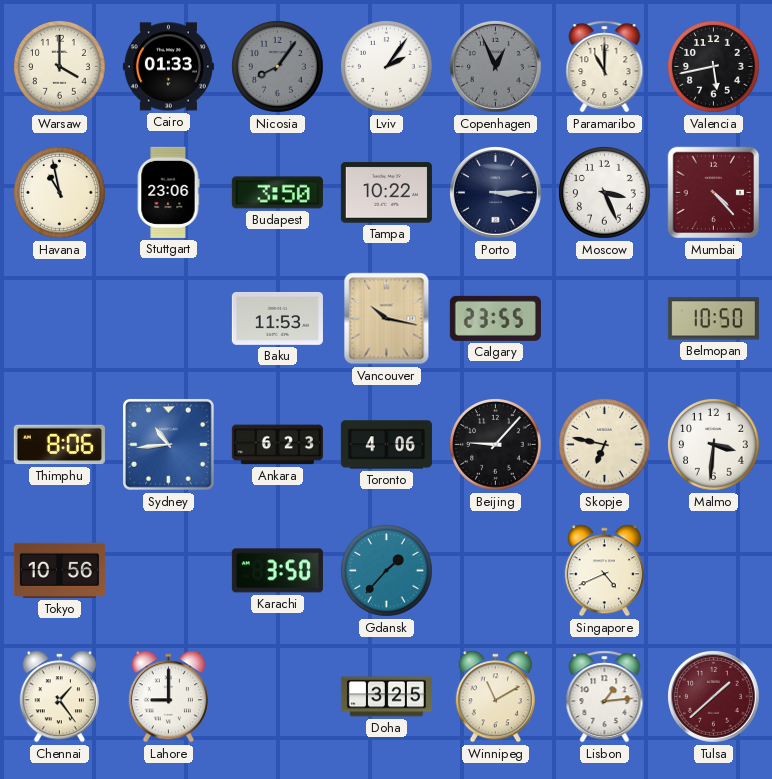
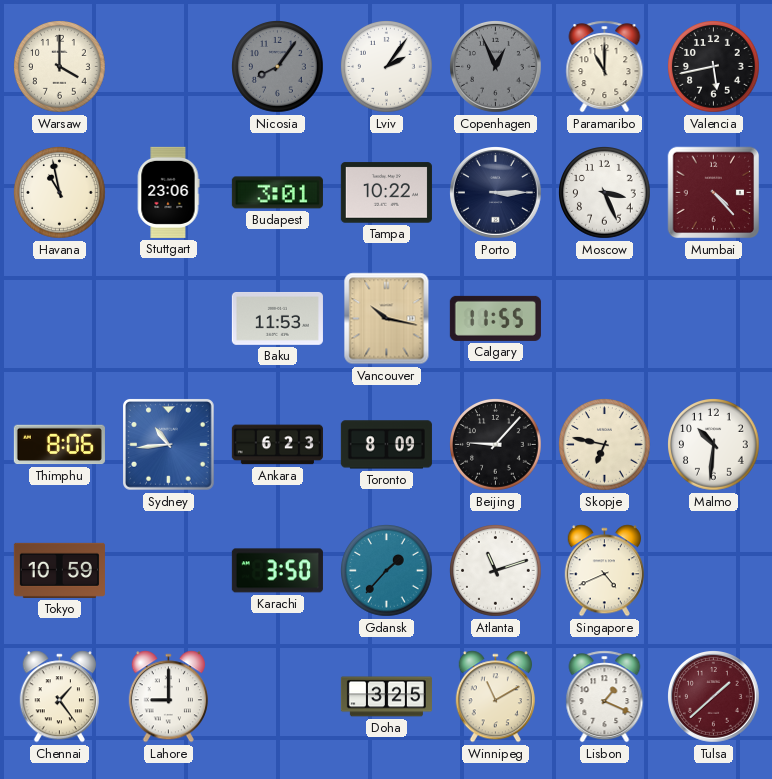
Cairo: 01:33 -> none
Budapest: 3:50 -> 3:01
Calgary: 23:55 -> 11:55
Belmopan: 10:50 -> none
Toronto: 4:06 -> 8:09
Malmo: 3:31 -> 10:31
Tokyo: 10:56 -> 10:59
Atlanta: none -> 11:12
Lisbon: 1:14 -> 1:19
